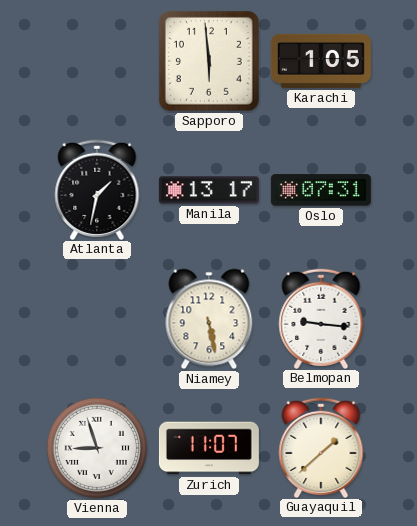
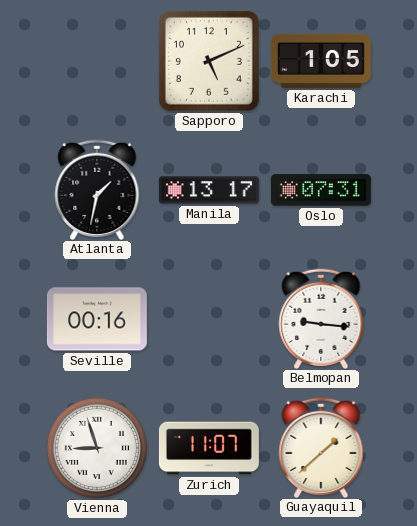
Sapporo: 5:59 -> 5:11
Seville: none -> 00:16
Niamey: 5:28 -> none
